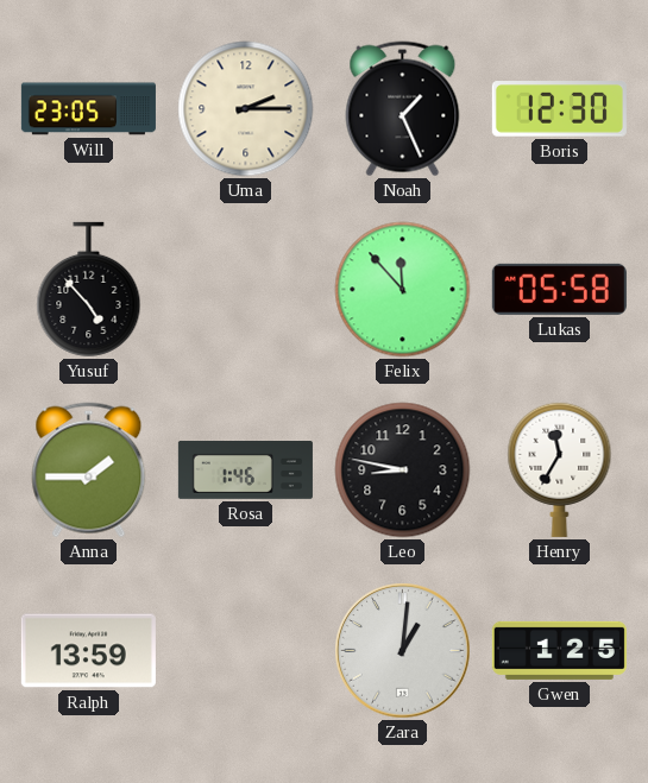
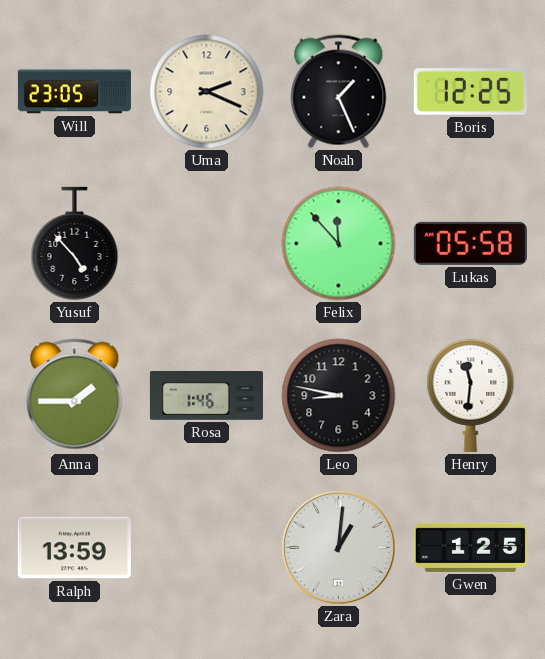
Uma: 2:15 -> 2:19
Boris: 12:30 -> 12:25
Henry: 11:35 -> 11:31
